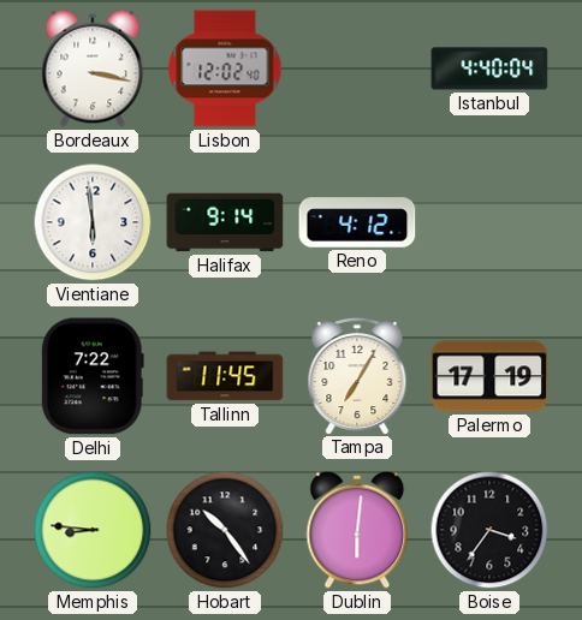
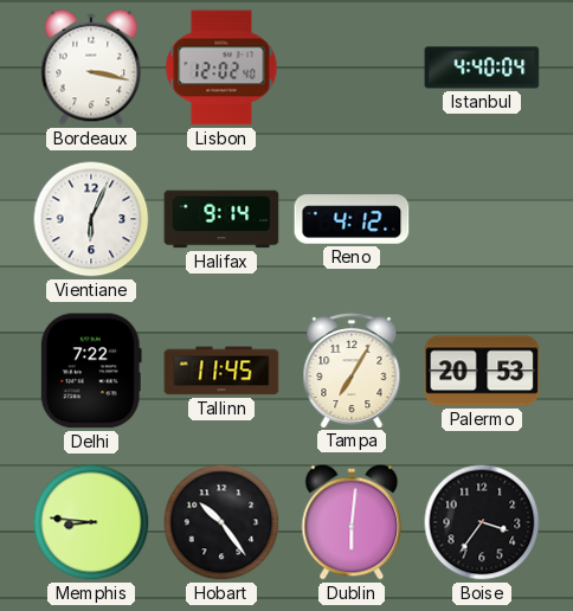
Vientiane: 5:59 -> 6:04
Palermo: 17:19 -> 20:53
